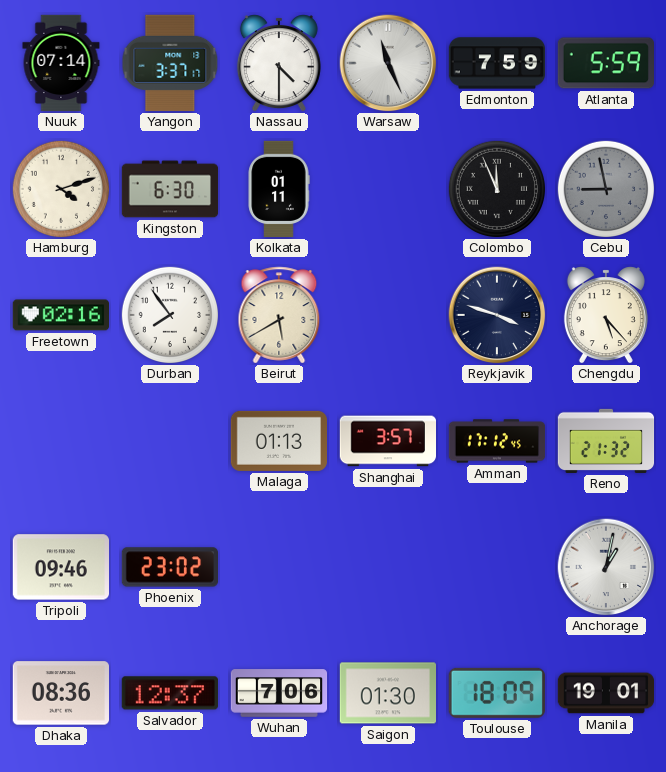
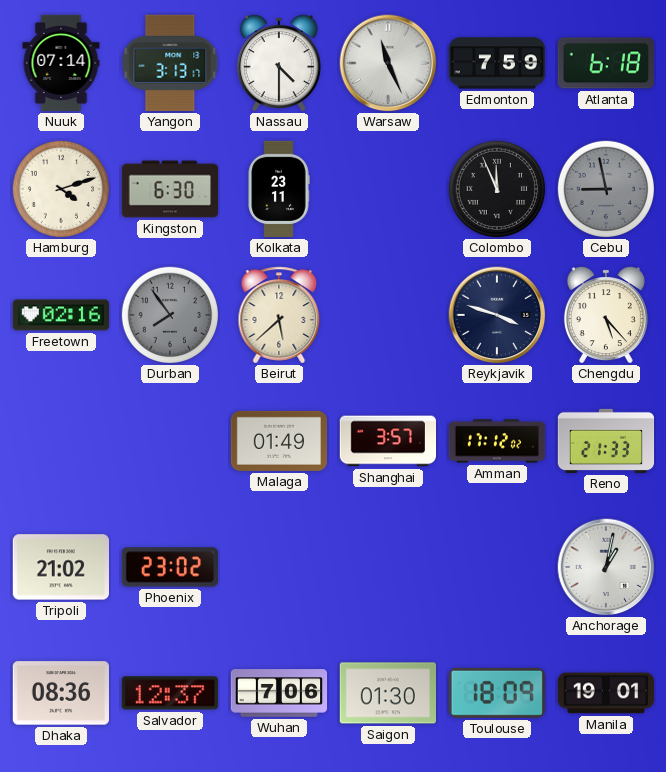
Yangon: 3:37 -> 3:13
Atlanta: 5:59 -> 6:18
Kolkata: 01:11 -> 23:11
Durban dial: white -> grey
Beirut: 5:40 -> 5:38
Malaga: 01:13 -> 01:49
Amman: 17:12:45 -> 17:12:02
Reno: 21:32 -> 21:33
Tripoli: 09:46 -> 21:02
